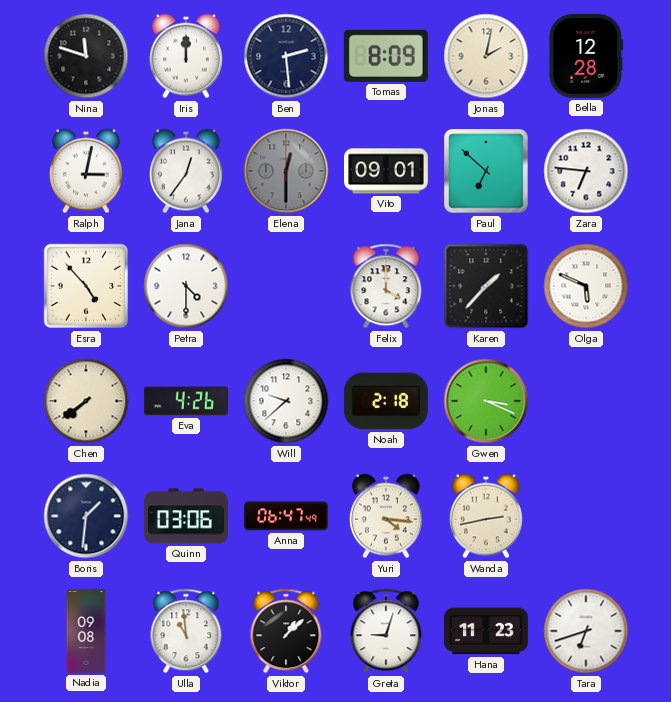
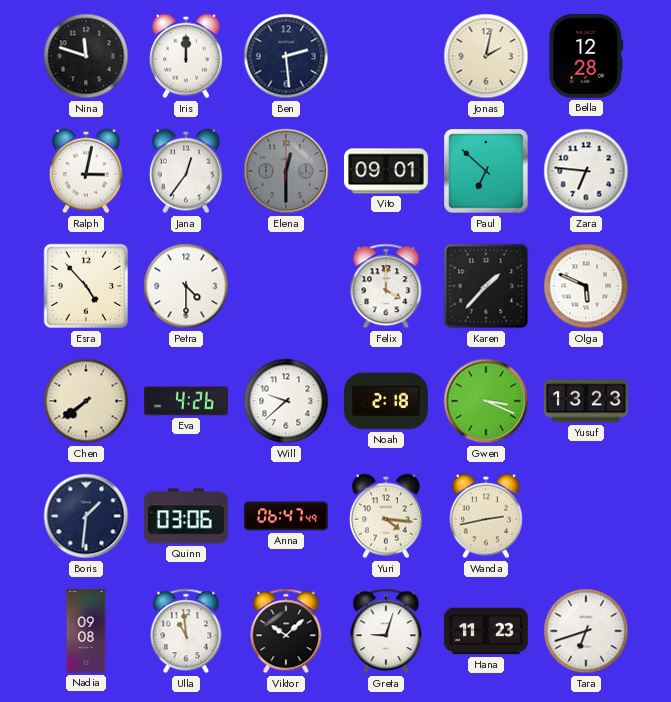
Tomas: 8:09 -> none
Yusuf: none -> 13:23
Viktor: 1:08 -> 10:08
